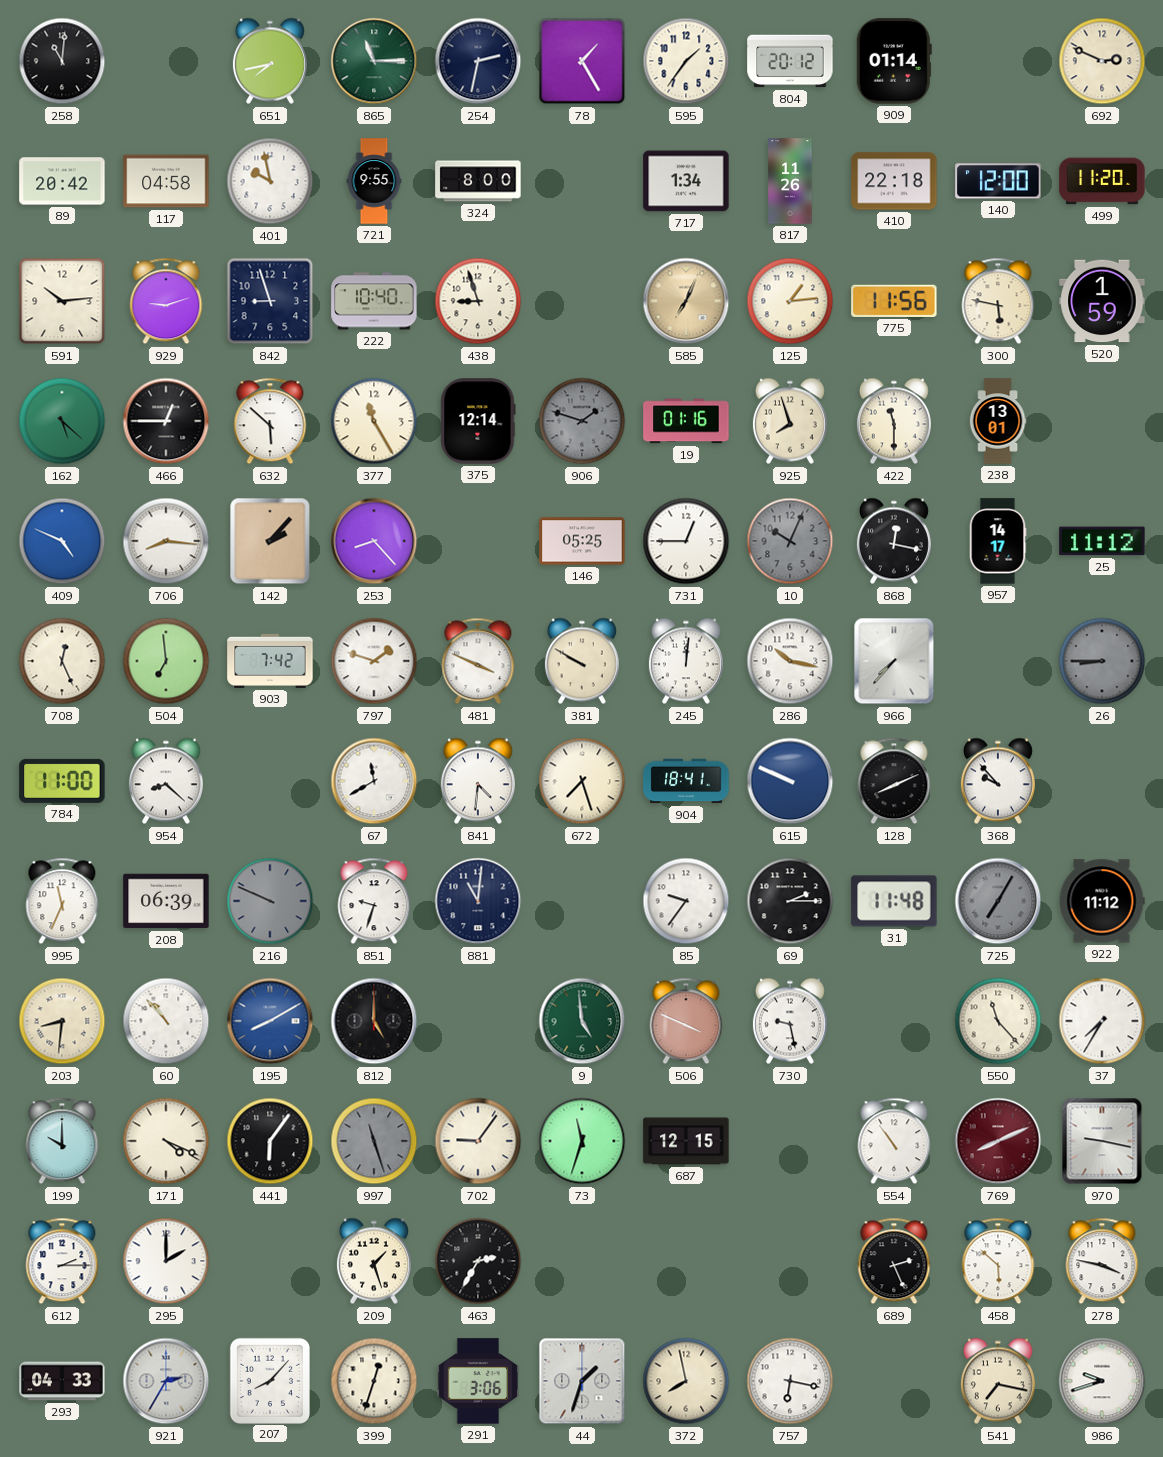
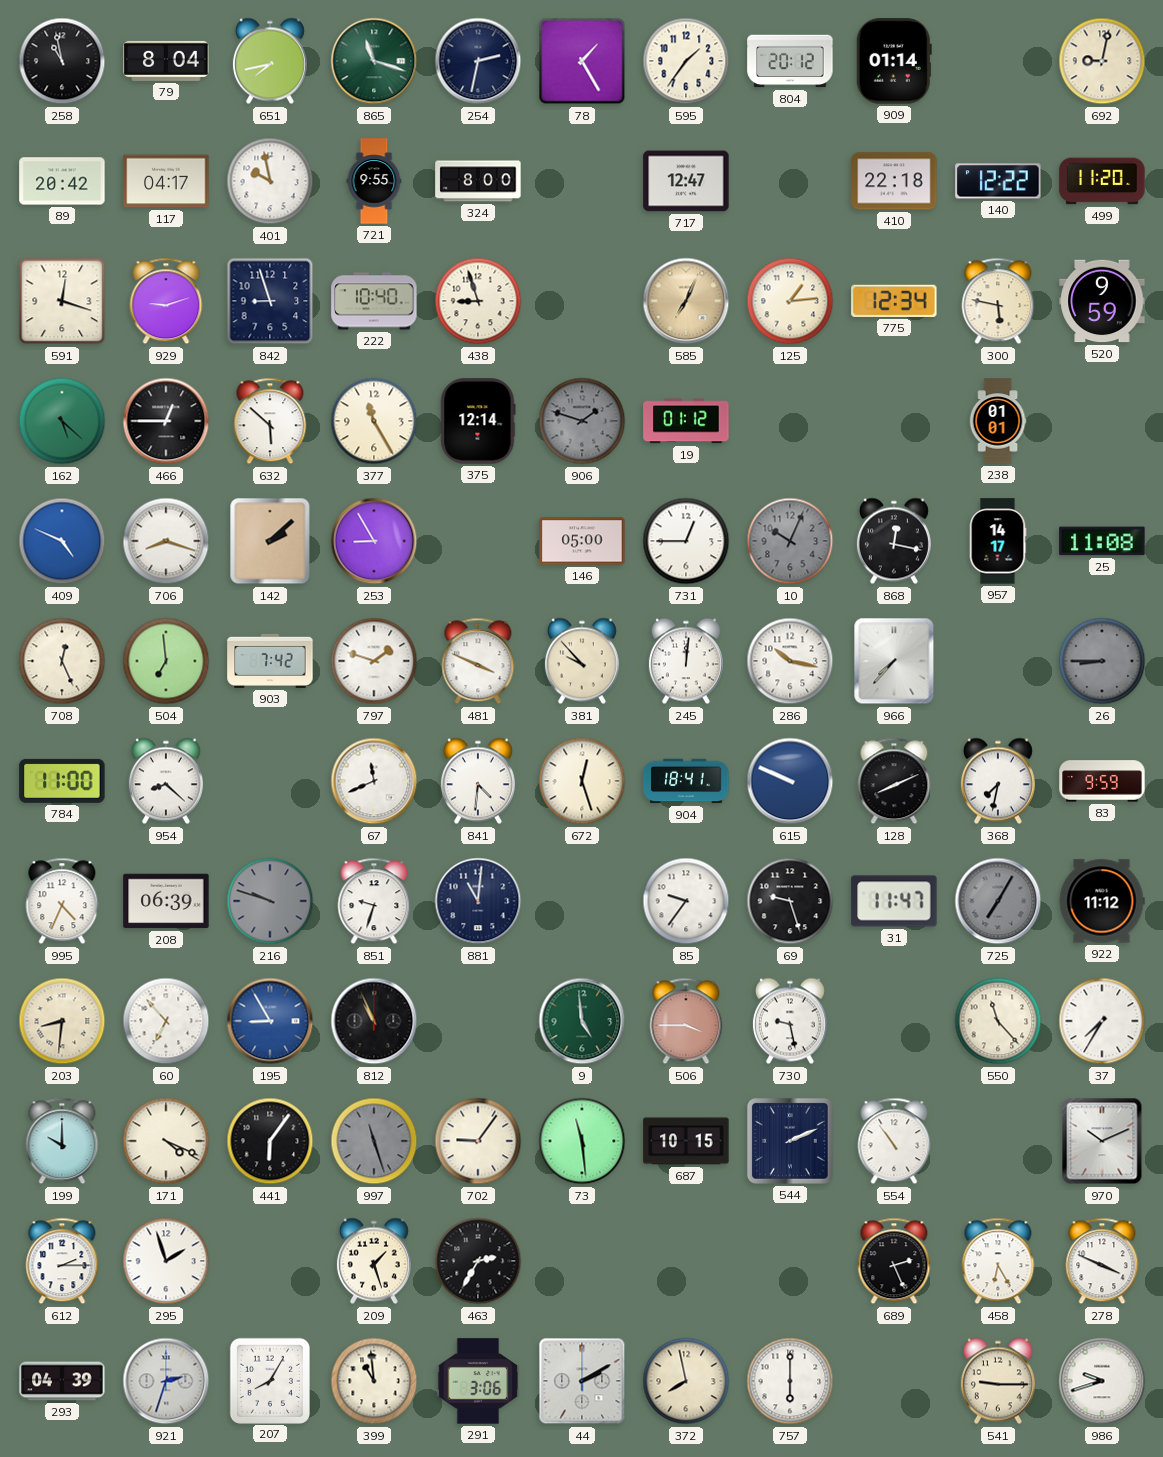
258: 11:01 -> 10:58
79: none -> 8:04
865: 11:15 -> 11:18
692: 2:49 -> 9:02
117: 04:58 -> 04:17
717: 1:34 -> 12:47
817: 11:26 -> none
140: 12:00 -> 12:22
591: 10:14 -> 12:18
775: 11:56 -> 12:34
520: 1:59 -> 9:59
19: 01:16 -> 01:12
925: 7:57 -> none
422: 11:30 -> none
238: 13:01 -> 01:01
706: 8:16 -> 8:18
142: 2:07 -> 2:08
253: 8:23 -> 8:55
146: 05:25 -> 05:00
25: 11:12 -> 11:08
381: 9:50 -> 9:53
67: 11:40 -> 11:41
672: 7:27 -> 12:27
368: 9:53 -> 7:32
83: none -> 9:59
995: 11:34 -> 4:34
216: 9:49 -> 9:48
69: 2:15 -> 9:27
31: 11:48 -> 11:47
60: 10:53 -> 6:53
195: 8:10 -> 8:55
812: 5:00 -> 10:56
506: 3:49 -> 3:45
73: 11:33 -> 11:29
687: 12:15 -> 10:15
544: none -> 2:11
769: 8:11 -> none
970: 9:17 -> 10:11
295: 2:00 -> 1:57
458: 5:52 -> 6:25
278: 3:47 -> 3:49
293: 04:33 -> 04:39
921: 2:35 -> 2:33
207: 8:07 -> 8:05
399: 12:33 -> 10:59
44: 1:33 -> 2:10
757: 6:17 -> 6:00
541: 7:17 -> 9:15
